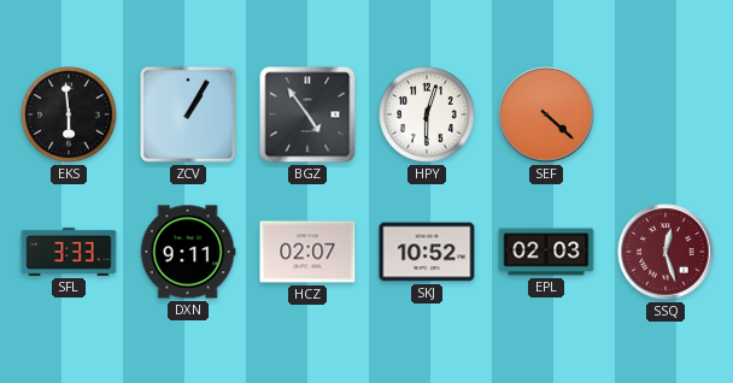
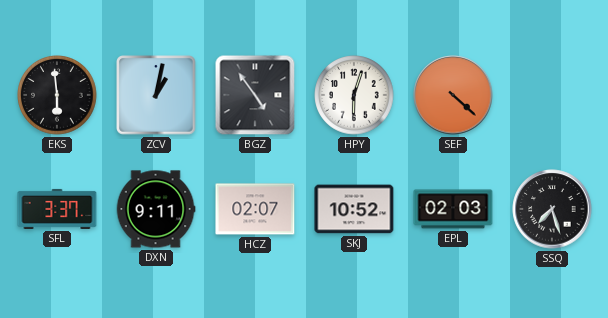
ZCV: 1:05 -> 1:02
SFL: 3:33 -> 3:37
SSQ: 12:27 -> 7:27
SSQ dial: burgundy -> black
